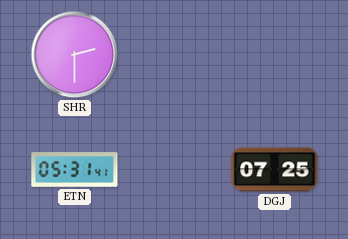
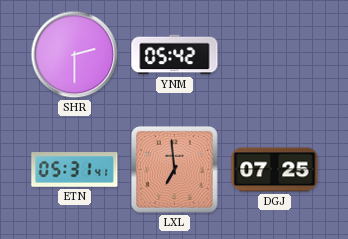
YNM: none -> 05:42
LXL: none -> 6:59
